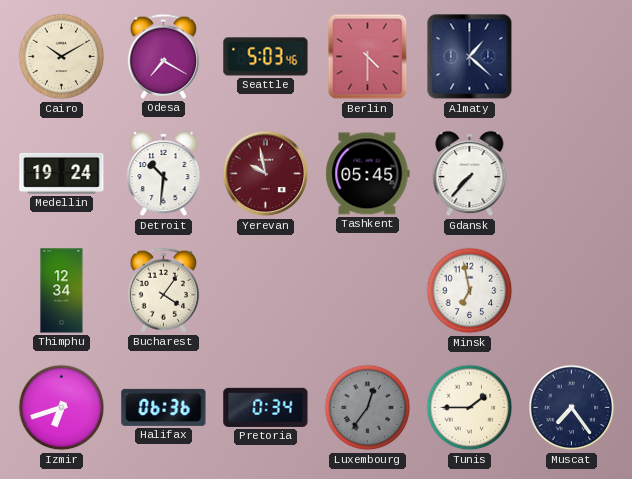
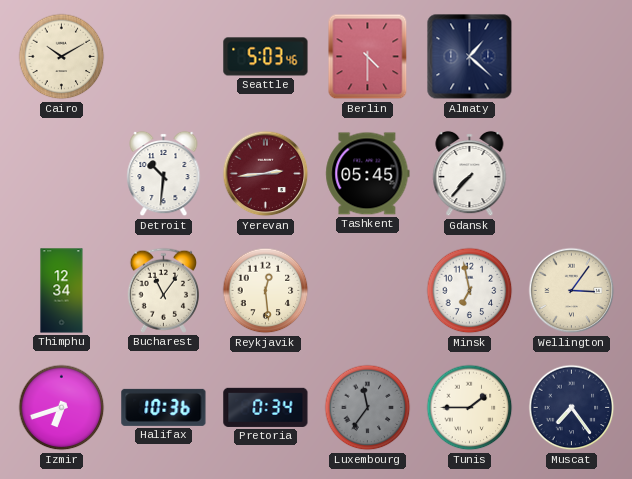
Odesa: 7:20 -> none
Medellin: 19:24 -> none
Yerevan: 9:58 -> 2:44
Bucharest: 4:06 -> 11:06
Reykjavik: none -> 12:29
Wellington: none -> 3:06
Halifax: 06:36 -> 10:36
Luxembourg: 12:36 -> 11:36
